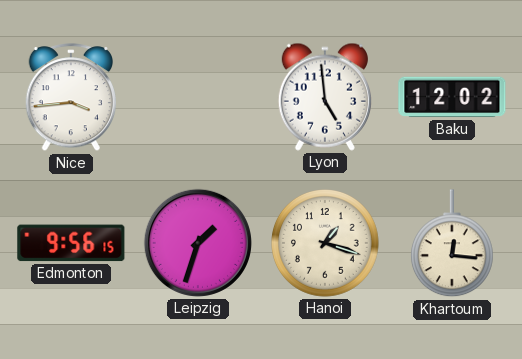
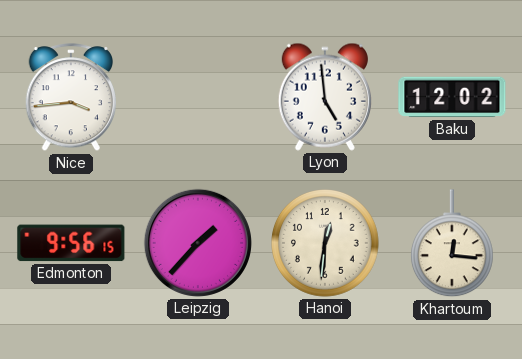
Leipzig: 1:33 -> 1:37
Hanoi: 1:18 -> 12:31
